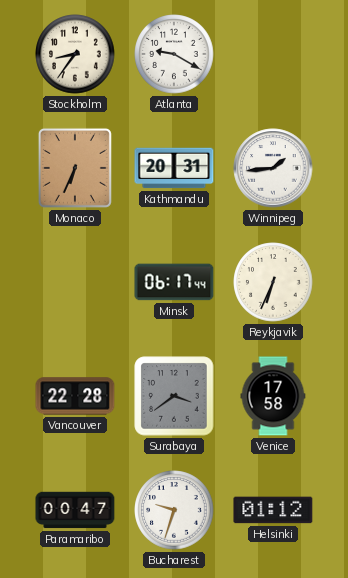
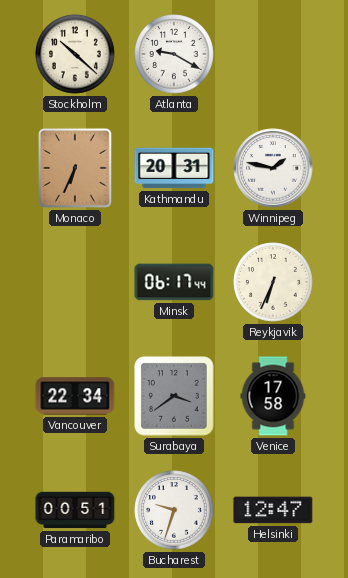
Stockholm: 8:36 -> 10:22
Winnipeg: 1:44 -> 1:47
Vancouver: 22:28 -> 22:34
Paramaribo: 00:47 -> 00:51
Helsinki: 01:12 -> 12:47
